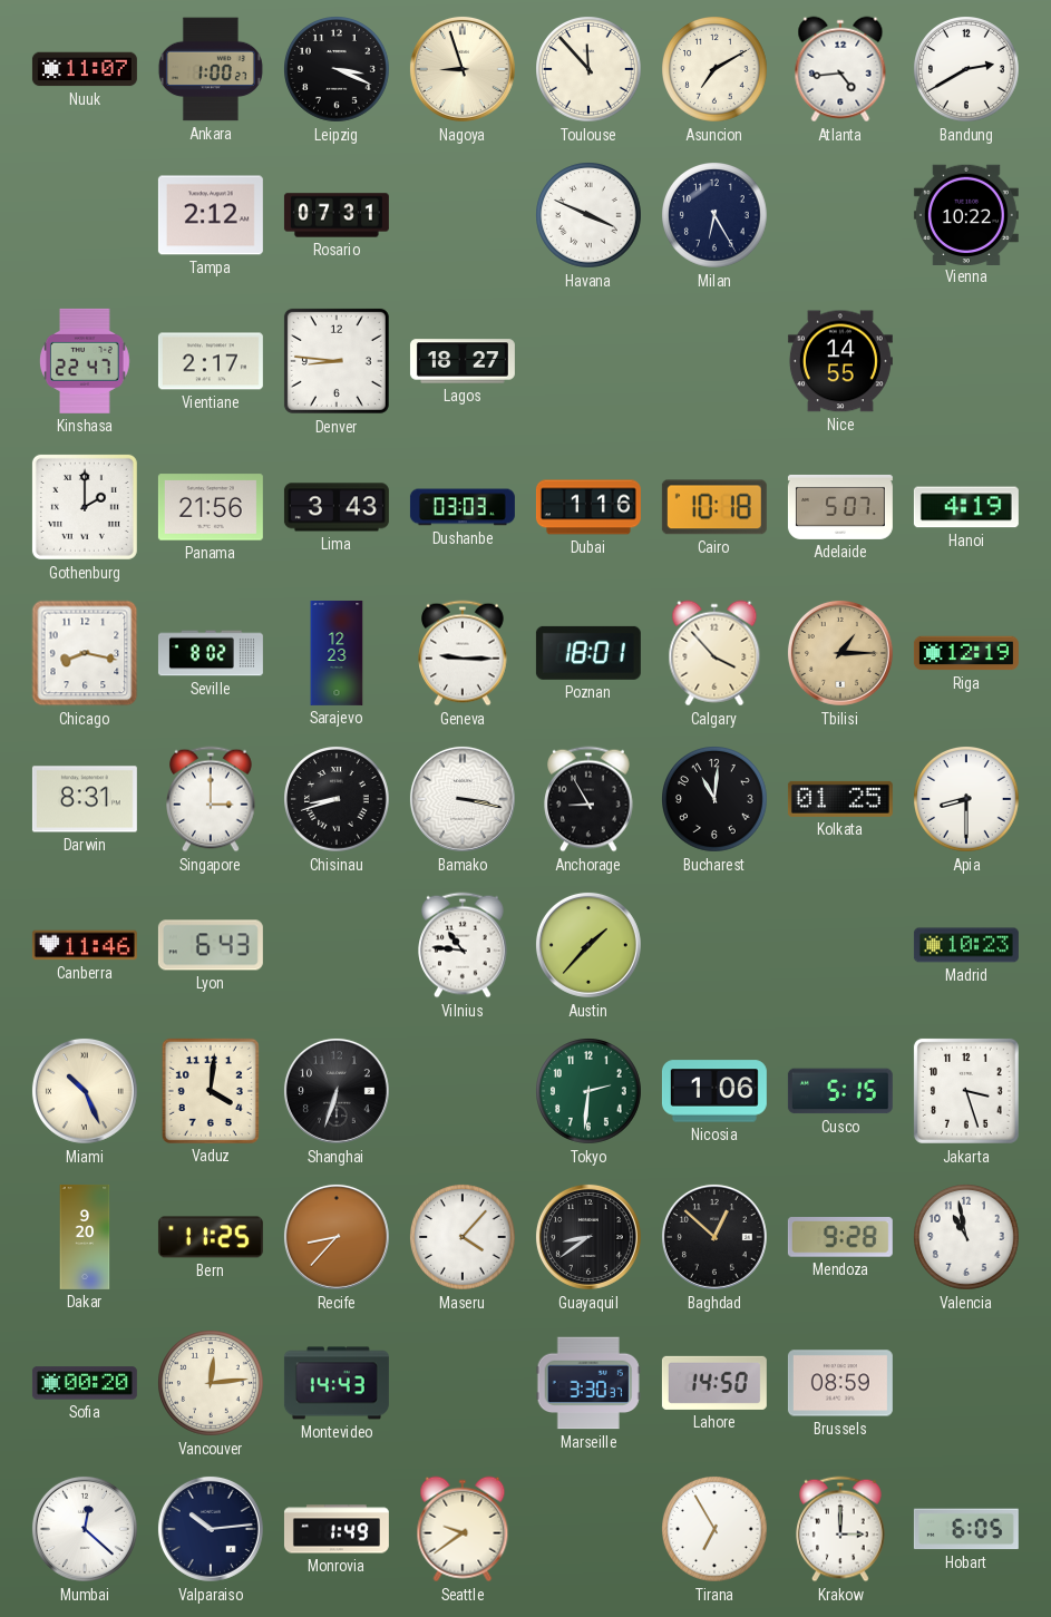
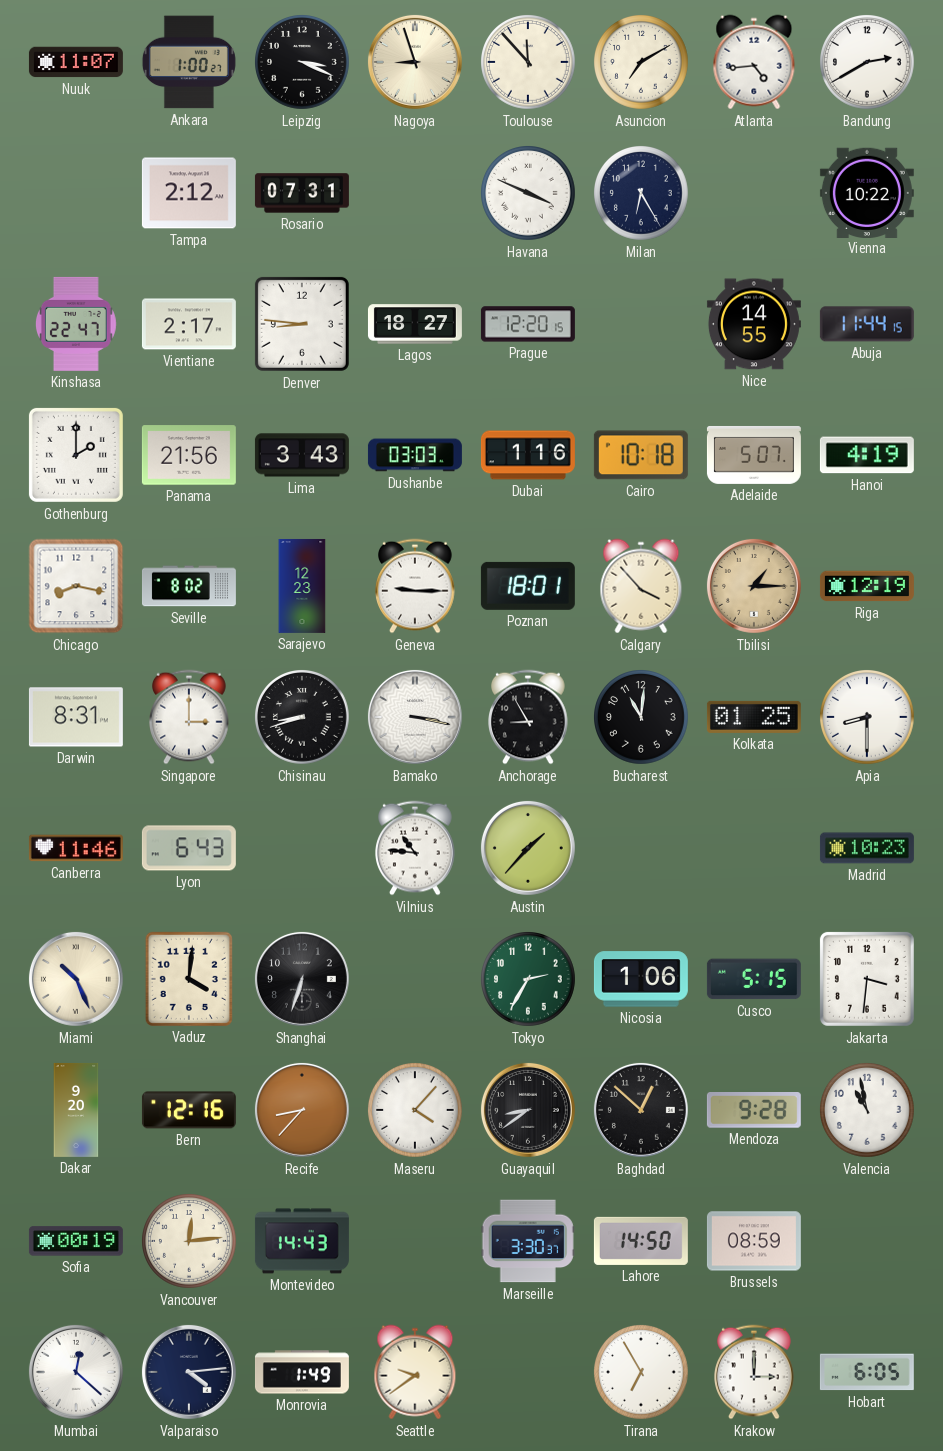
Prague: none -> 12:20
Abuja: none -> 11:44
Tokyo: 2:31 -> 2:35
Jakarta: 3:27 -> 3:31
Bern: 11:25 -> 12:16
Sofia: 00:20 -> 00:19
Valparaiso: 10:14 -> 4:14
